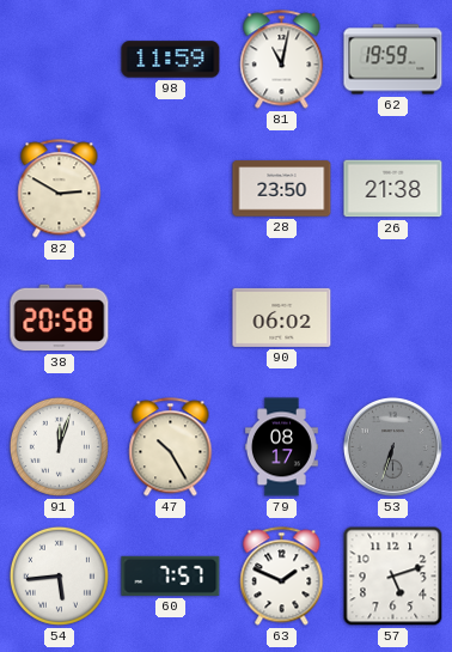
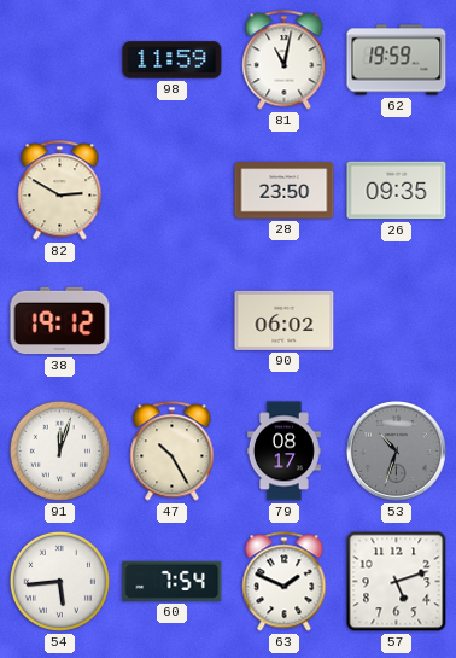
26: 21:38 -> 09:35
38: 20:58 -> 19:12
53: 6:33 -> 10:33
60: 7:57 -> 7:54
